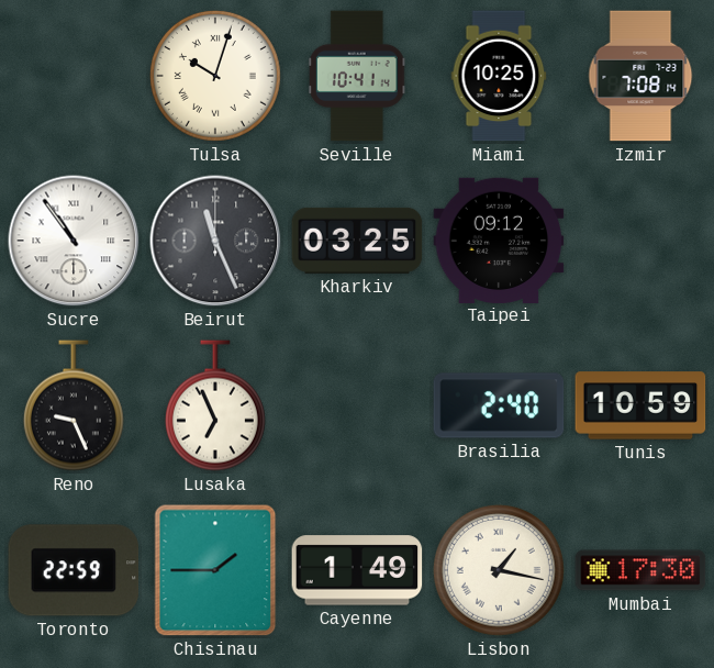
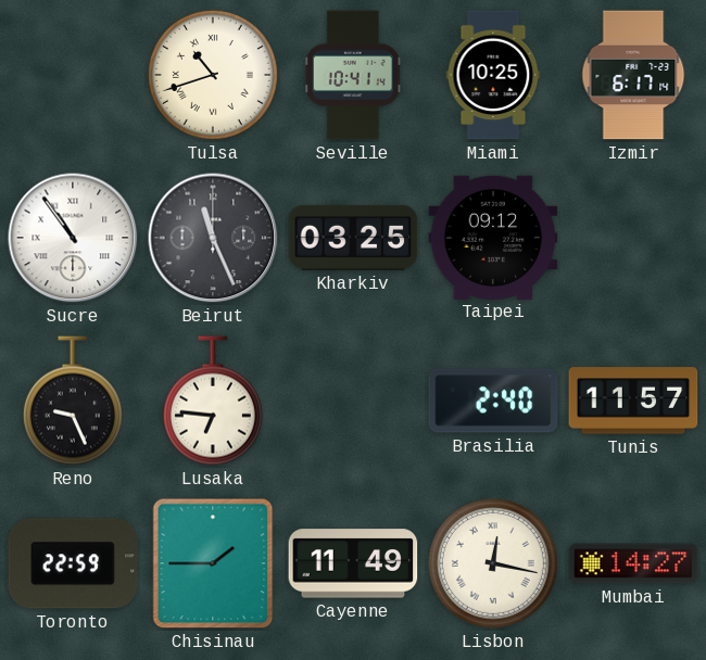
Tulsa: 10:03 -> 10:42
Izmir: 7:08 -> 6:17
Lusaka: 6:56 -> 6:46
Tunis: 10:59 -> 11:57
Cayenne: 1:49 -> 11:49
Lisbon: 1:17 -> 12:17
Mumbai: 17:30 -> 14:27
